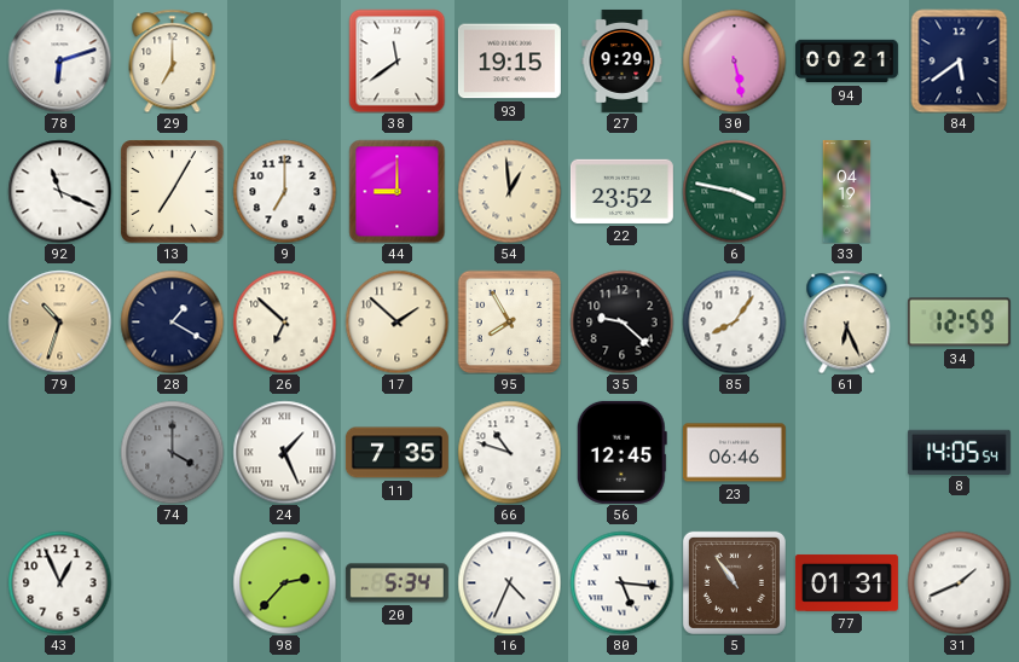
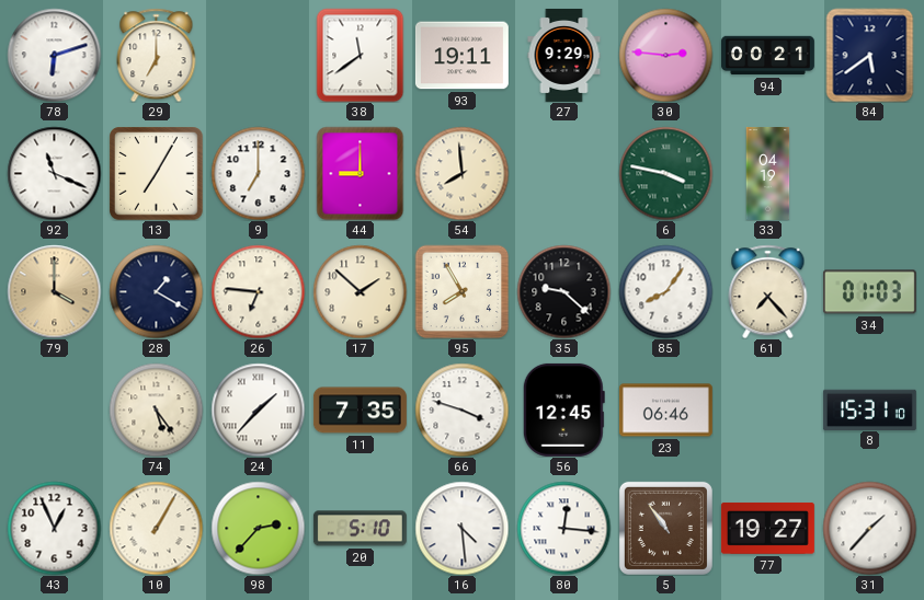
93: 19:15 -> 19:11
30: 5:28 -> 2:46
54: 12:59 -> 7:59
22: 23:52 -> none
79: 10:33 -> 4:00
26: 6:52 -> 6:46
61: 6:26 -> 7:23
34: 12:59 -> 01:03
74: 4:00 -> 5:24
74 dial: grey -> cream
24: 1:26 -> 1:37
66: 10:48 -> 3:48
8: 14:05 -> 15:31
10: none -> 1:05
20: 5:34 -> 5:10
16: 4:34 -> 4:29
80: 5:16 -> 12:16
77: 01:31 -> 19:27
31: 1:41 -> 1:37
